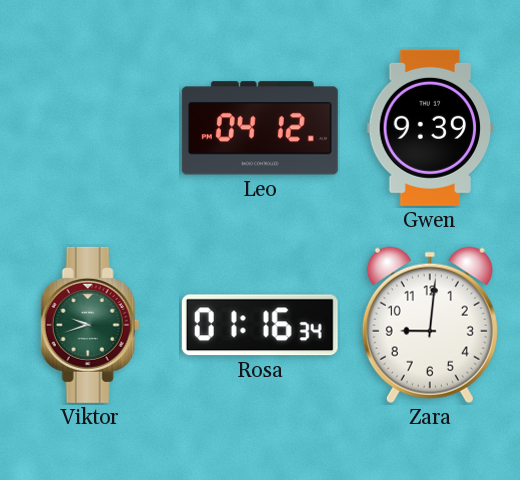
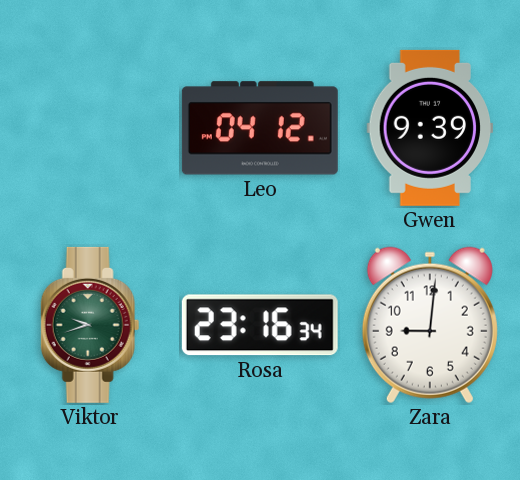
Rosa: 01:16 -> 23:16
